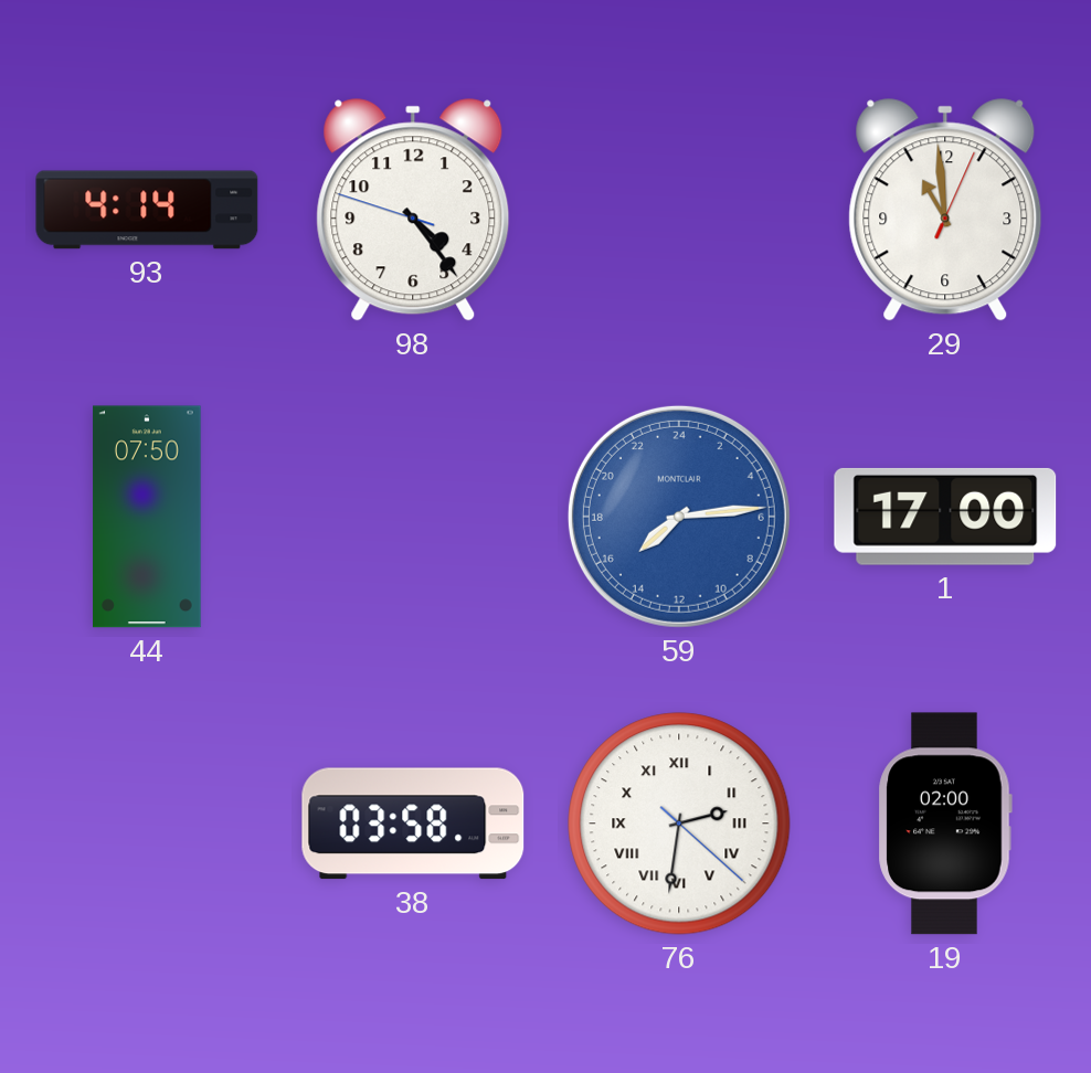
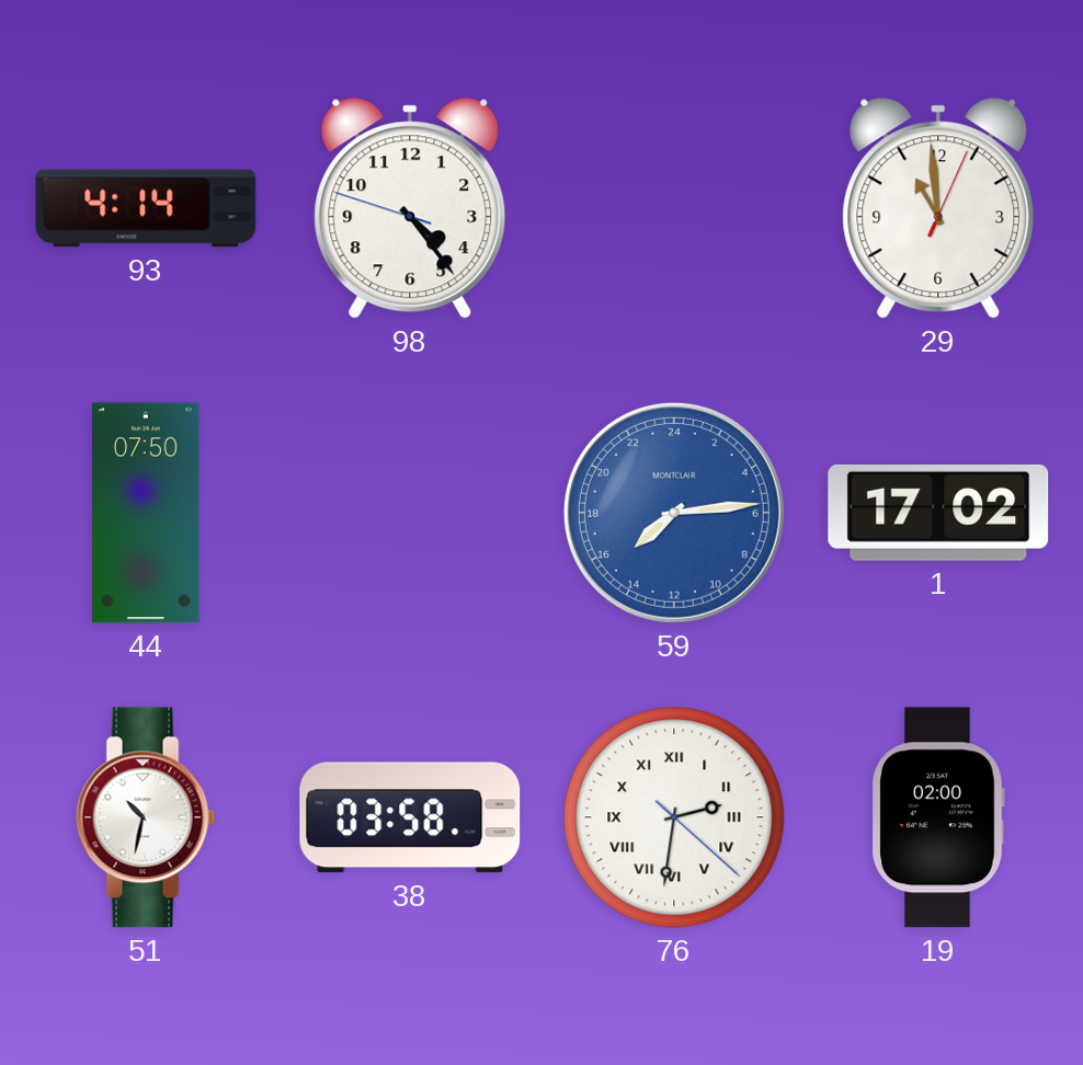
1: 17:00 -> 17:02
51: none -> 10:32
